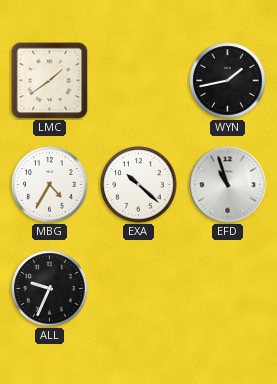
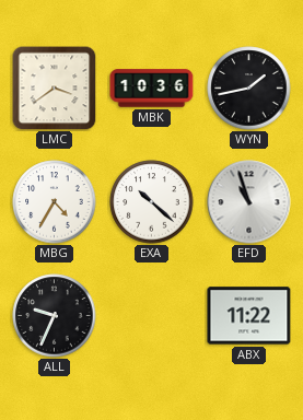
LMC: 1:39 -> 3:39
MBK: none -> 10:36
ABX: none -> 11:22
